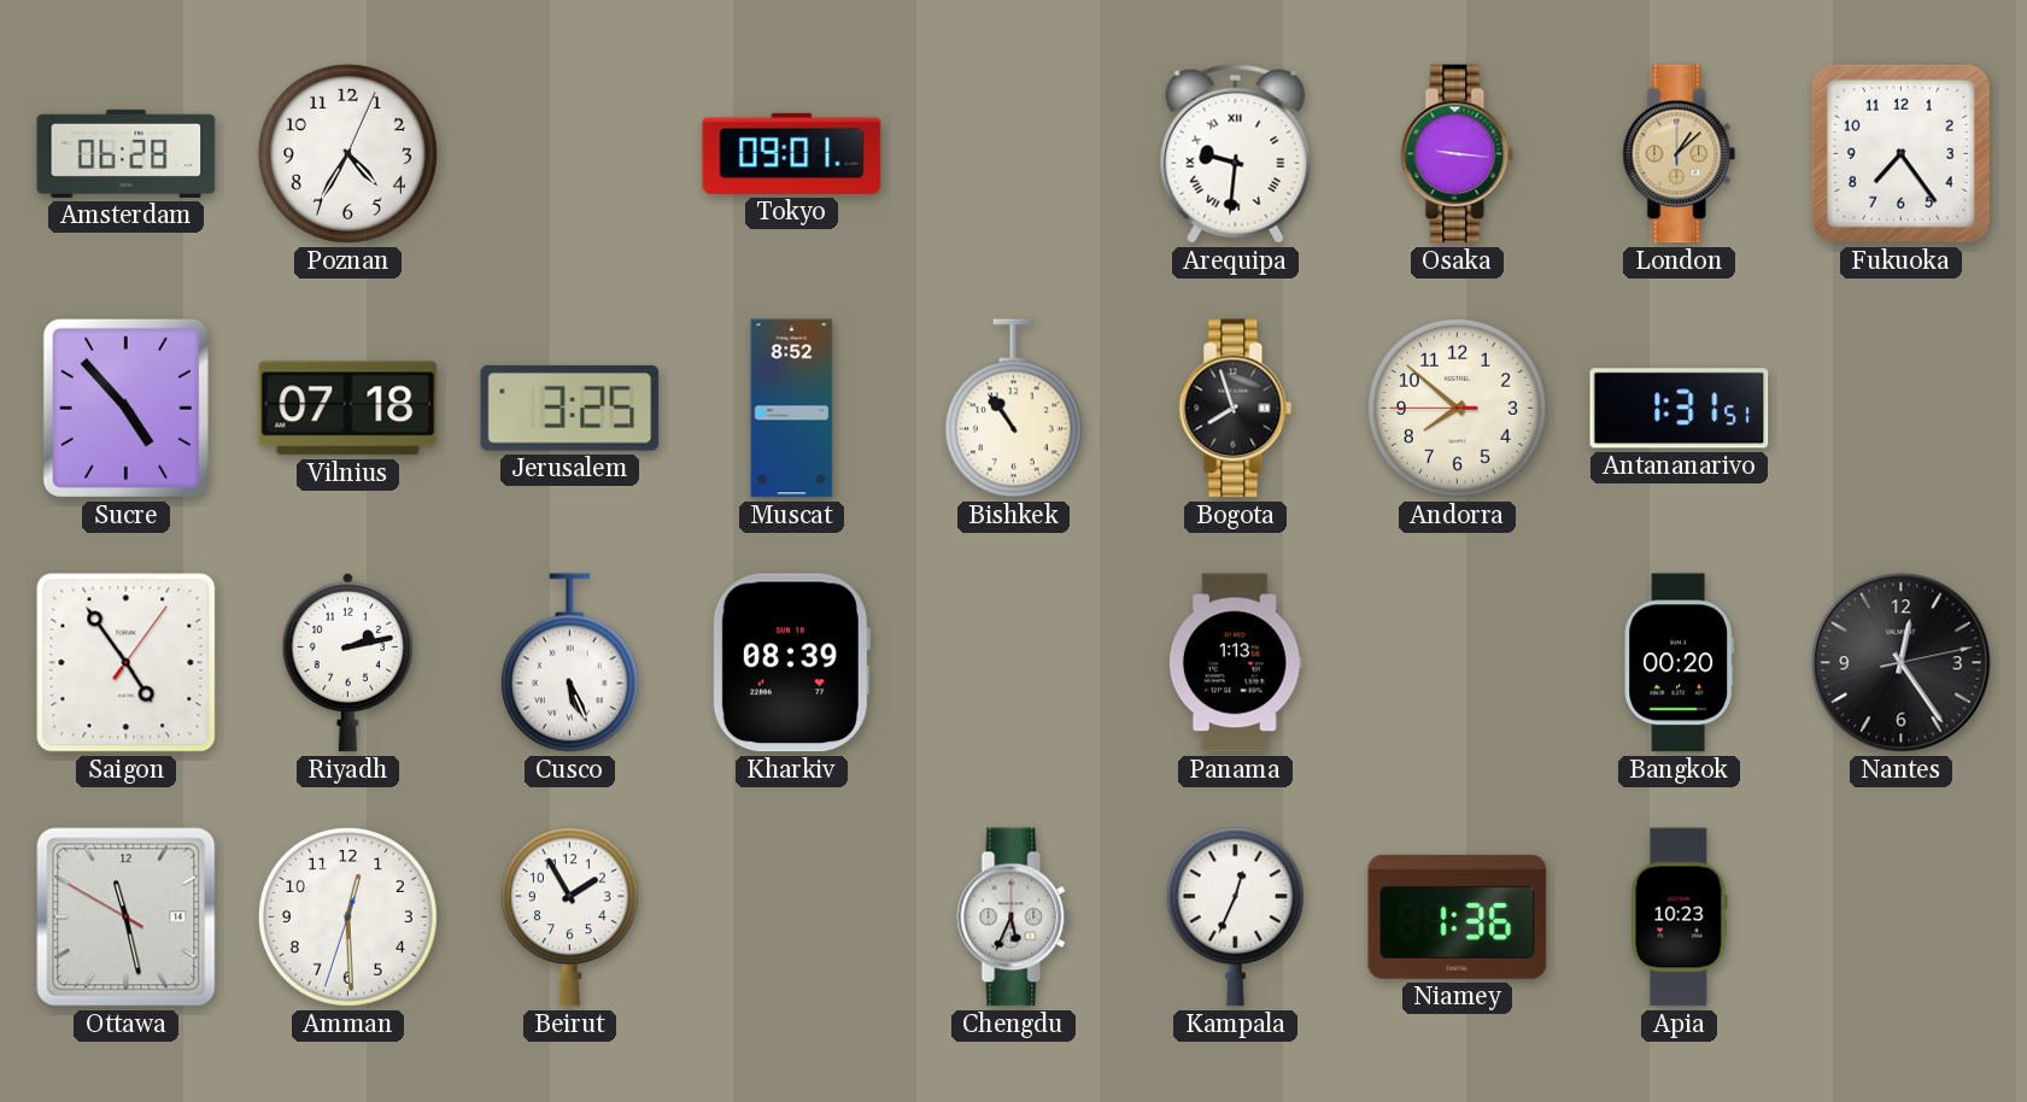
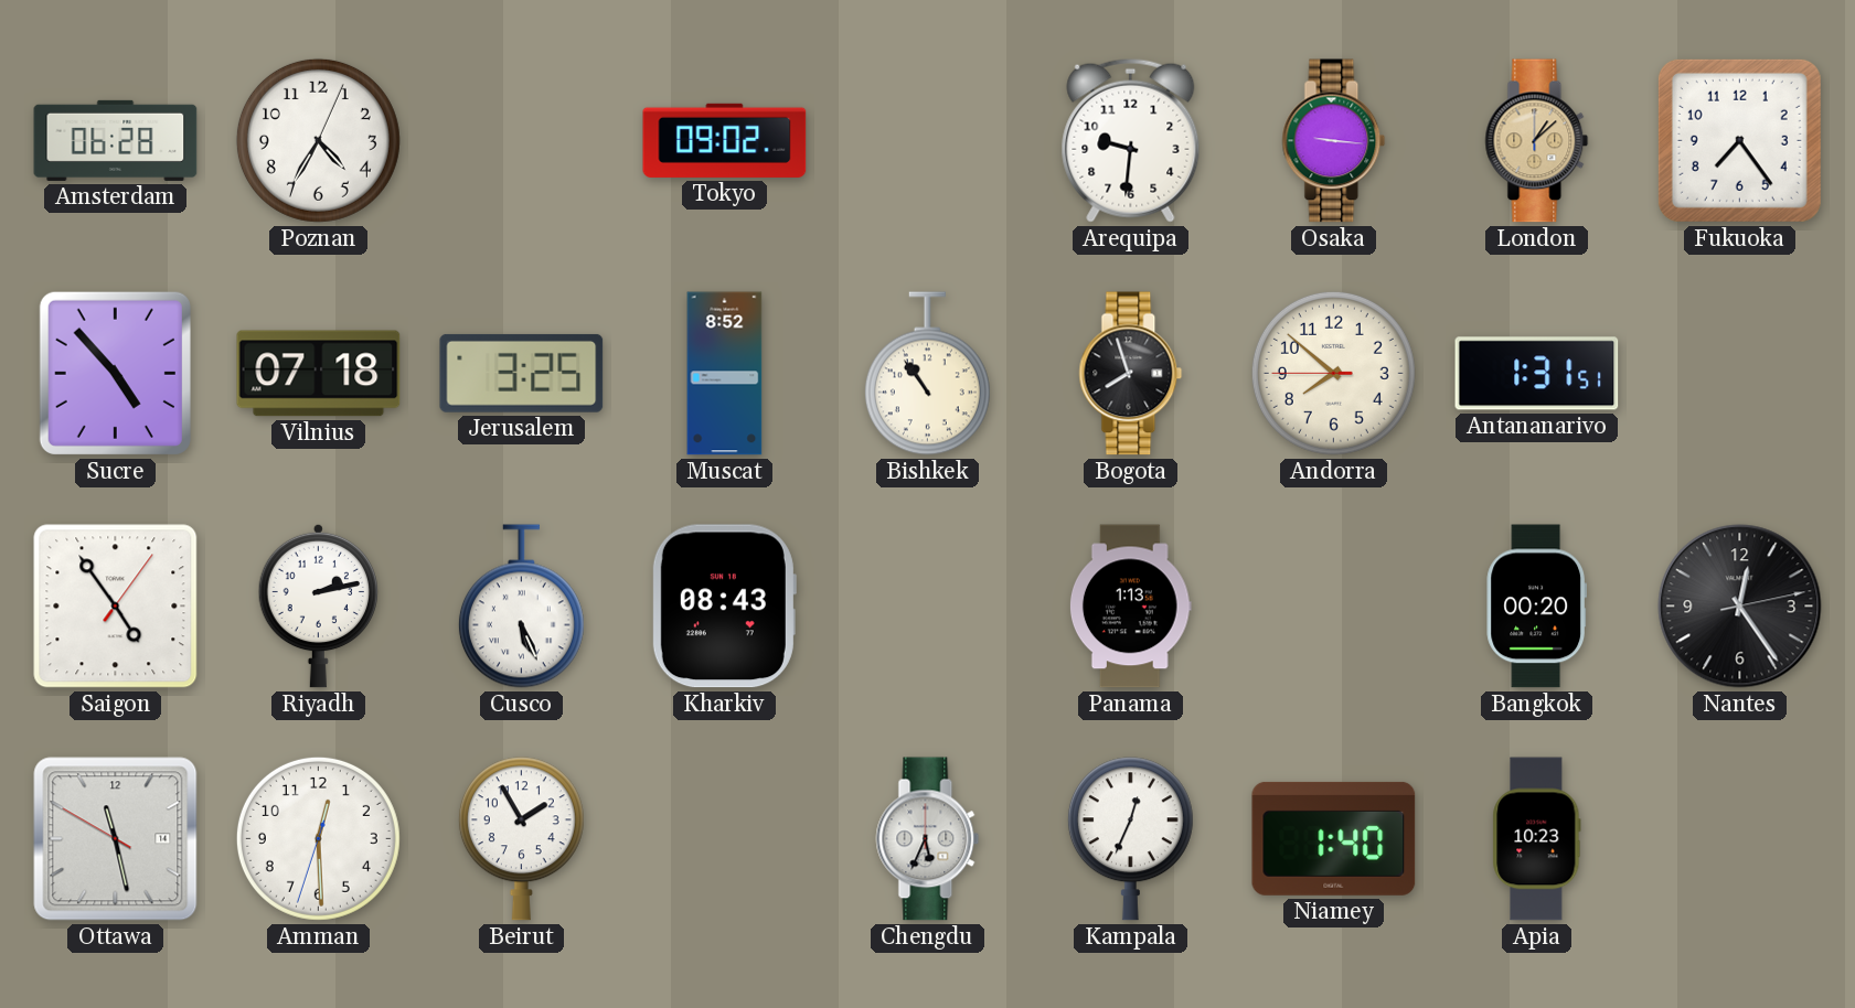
Tokyo: 09:01 -> 09:02
Arequipa numerals: Roman -> Arabic
Kharkiv: 08:39 -> 08:43
Niamey: 1:36 -> 1:40
